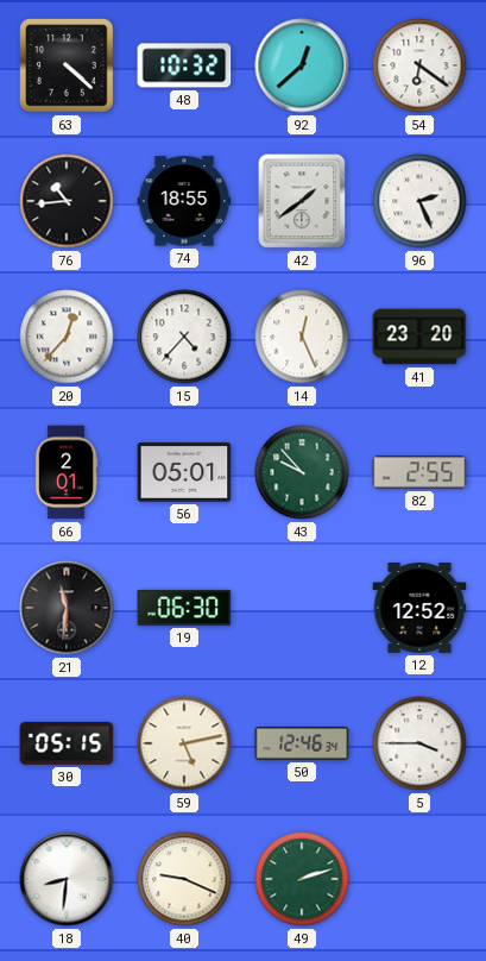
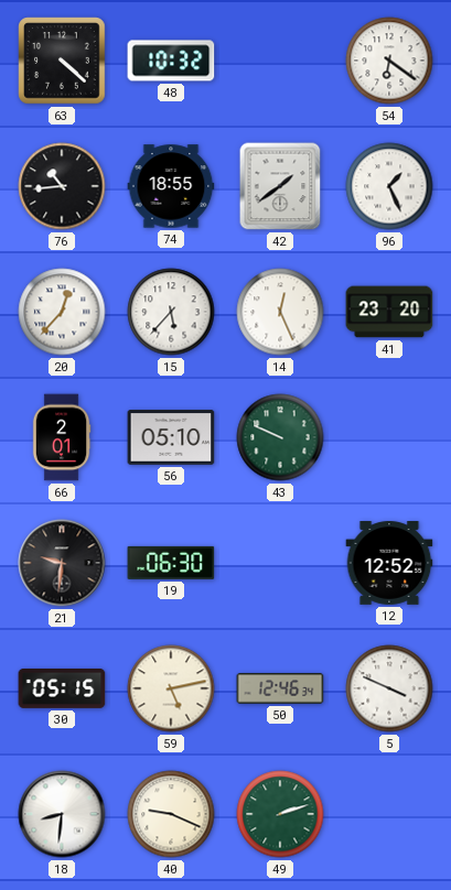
92: 12:38 -> none
96: 2:26 -> 1:26
15: 4:37 -> 5:37
56: 05:01 -> 05:10
43: 9:53 -> 9:49
82: 2:55 -> none
21: 11:31 -> 9:31
5: 3:45 -> 3:49
